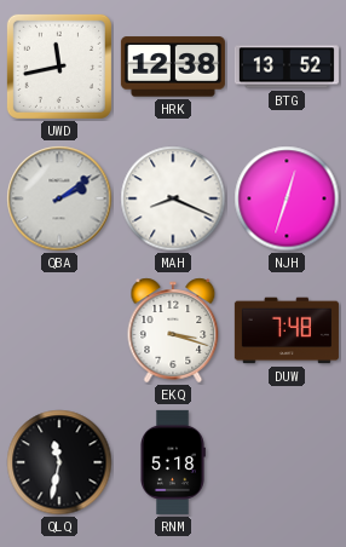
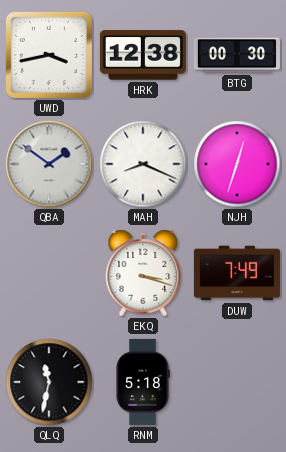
UWD: 11:43 -> 3:43
BTG: 13:52 -> 00:30
QBA: 2:09 -> 1:51
DUW: 7:48 -> 7:49
